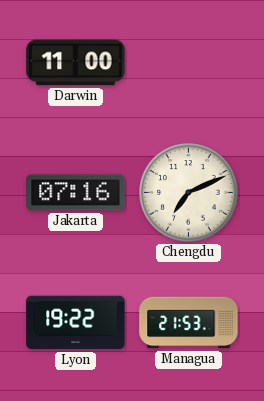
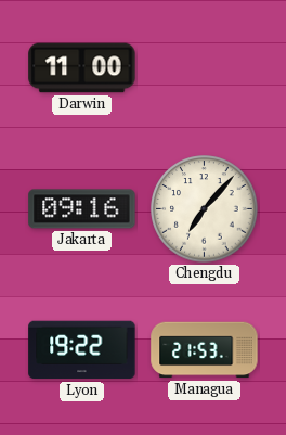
Jakarta: 07:16 -> 09:16
Chengdu: 7:11 -> 7:07
